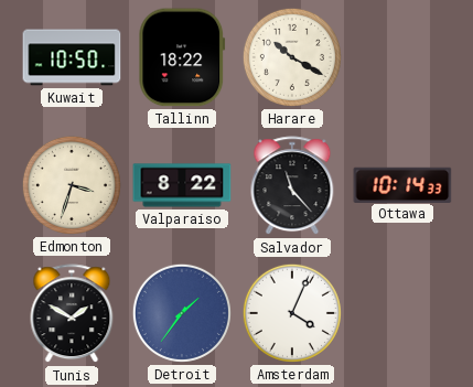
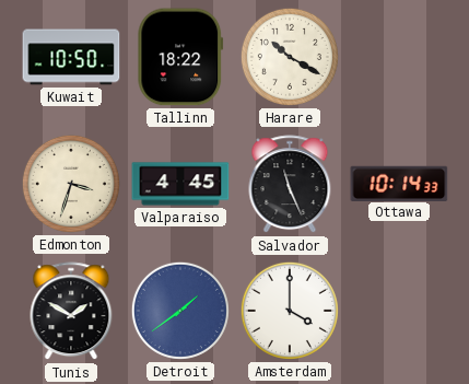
Valparaiso: 8:22 -> 4:45
Salvador: 11:23 -> 11:26
Detroit: 1:36 -> 1:39
Amsterdam: 4:04 -> 4:00
